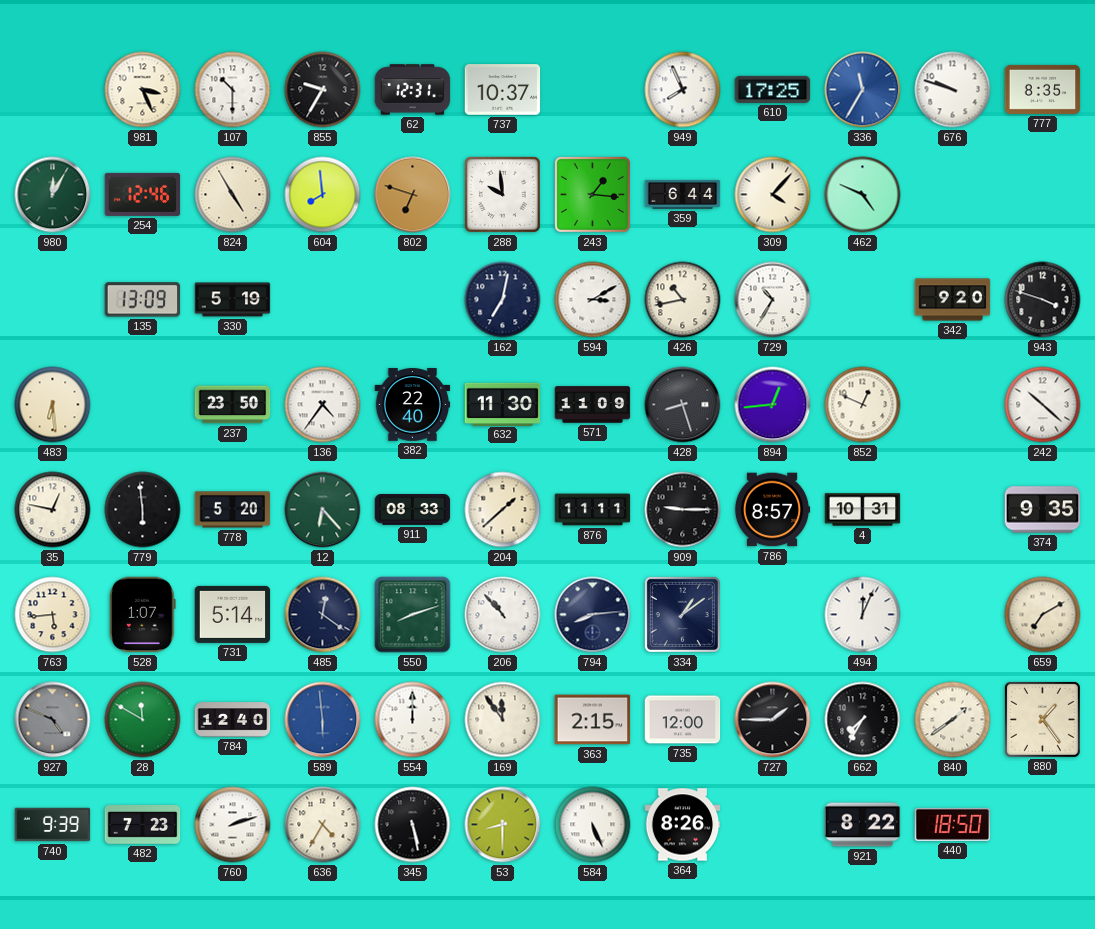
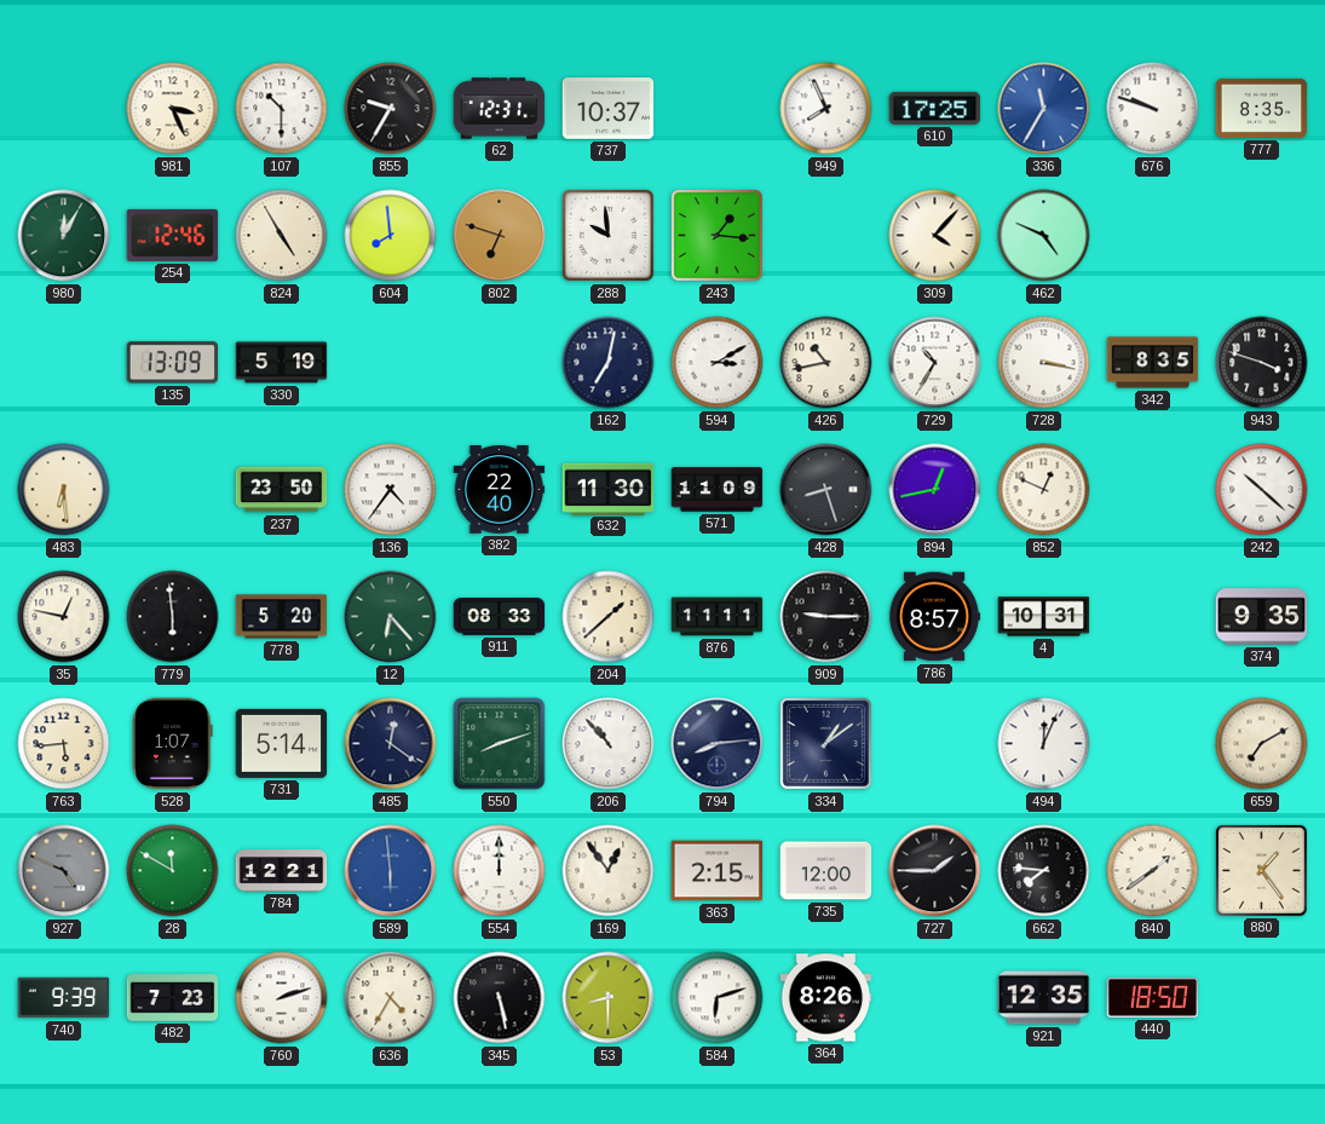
359: 6:44 -> none
728: none -> 3:17
342: 9:20 -> 8:35
894: 12:44 -> 12:43
784: 12:40 -> 12:21
169: 11:54 -> 12:54
662: 7:35 -> 7:46
584: 5:26 -> 6:12
921: 8:22 -> 12:35
